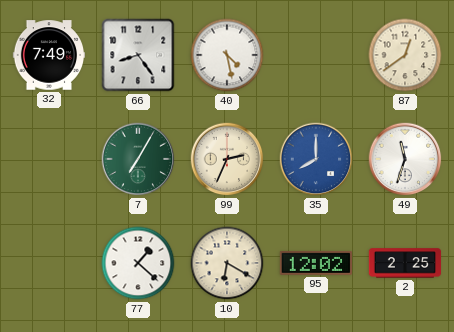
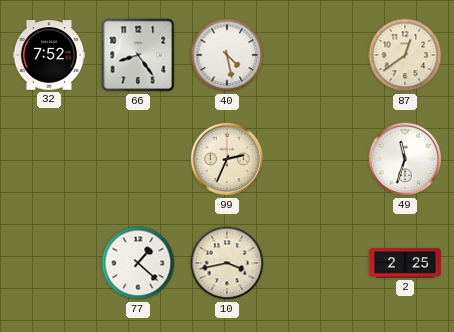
32: 7:49 -> 7:52
7: 7:05 -> none
35: 8:00 -> none
10: 6:20 -> 3:43
95: 12:02 -> none
